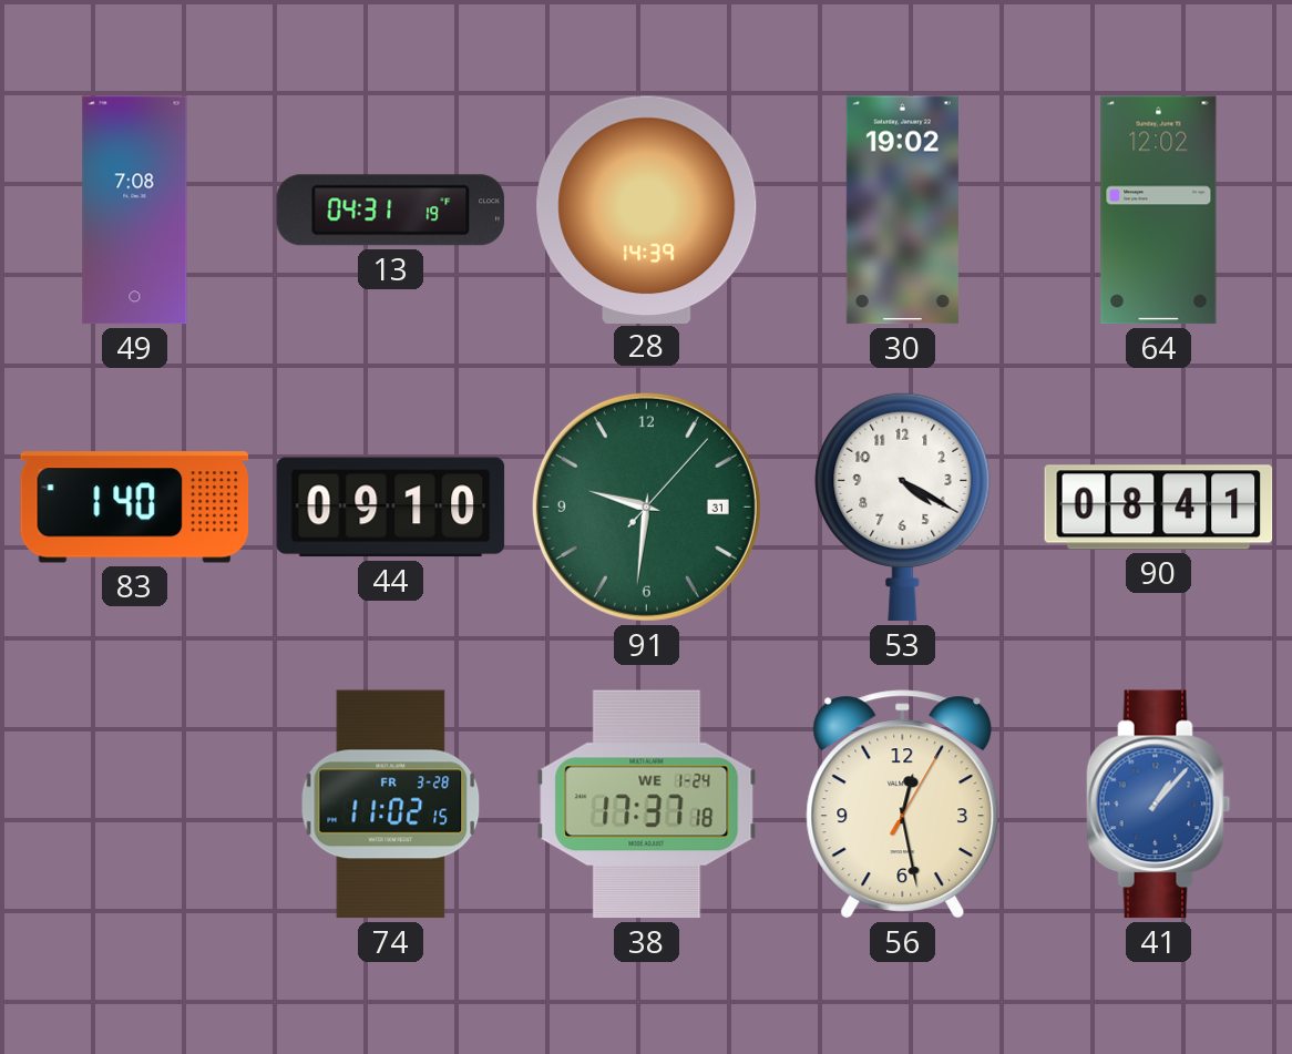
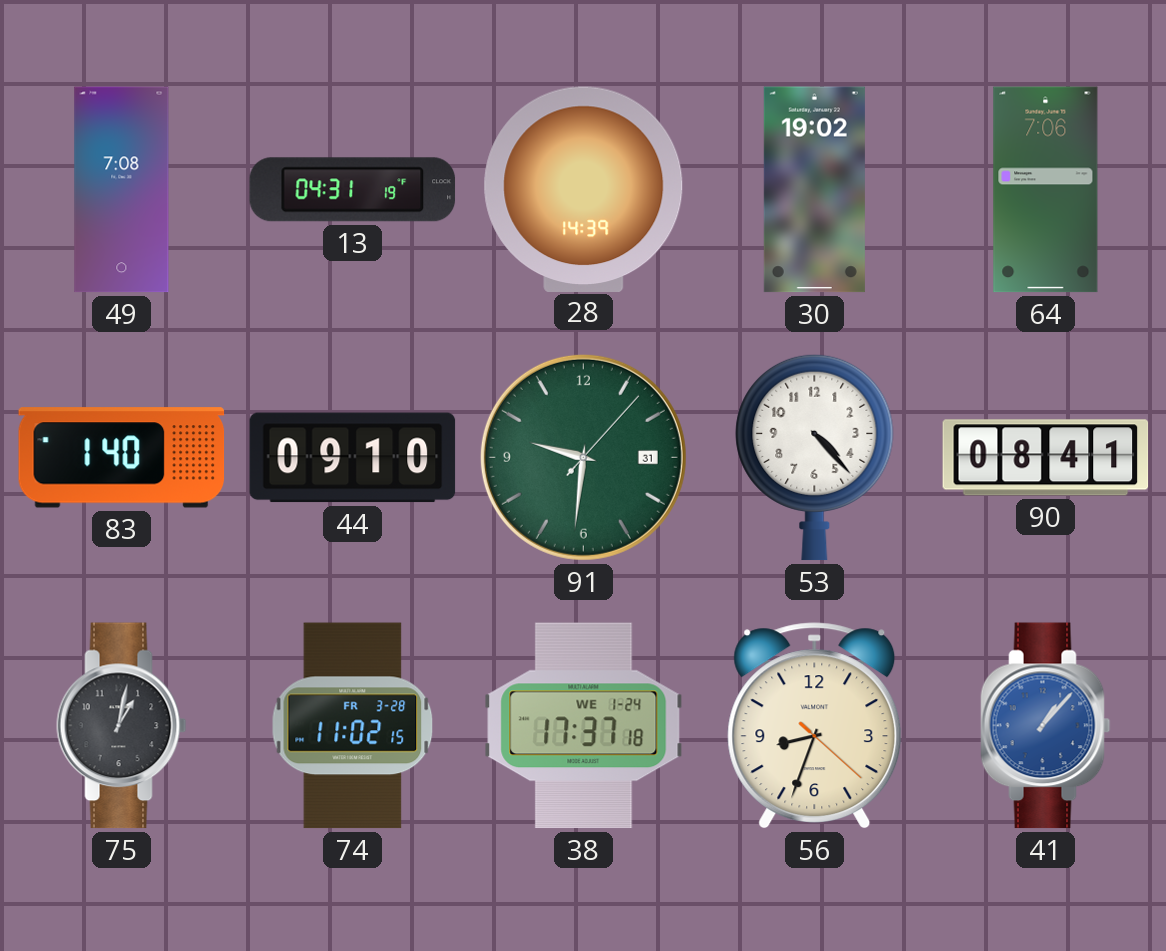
64: 12:02 -> 7:06
53: 4:20 -> 4:23
75: none -> 1:02
56: 12:28 -> 8:33
